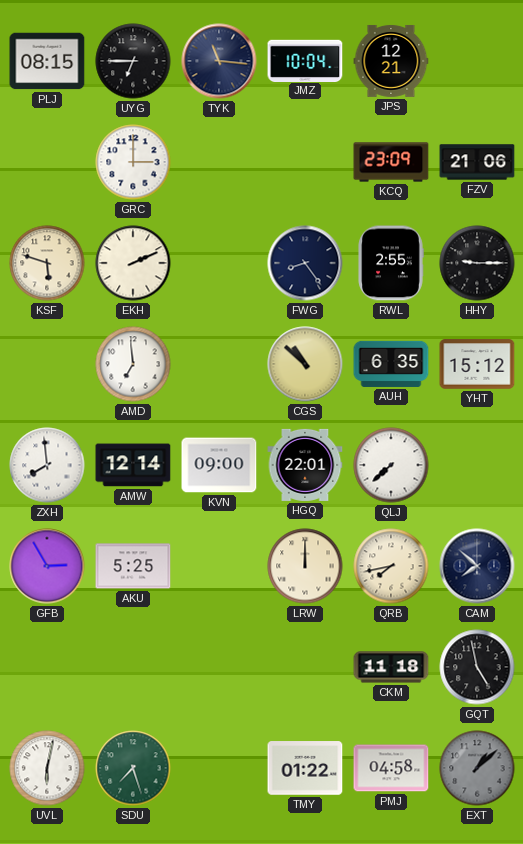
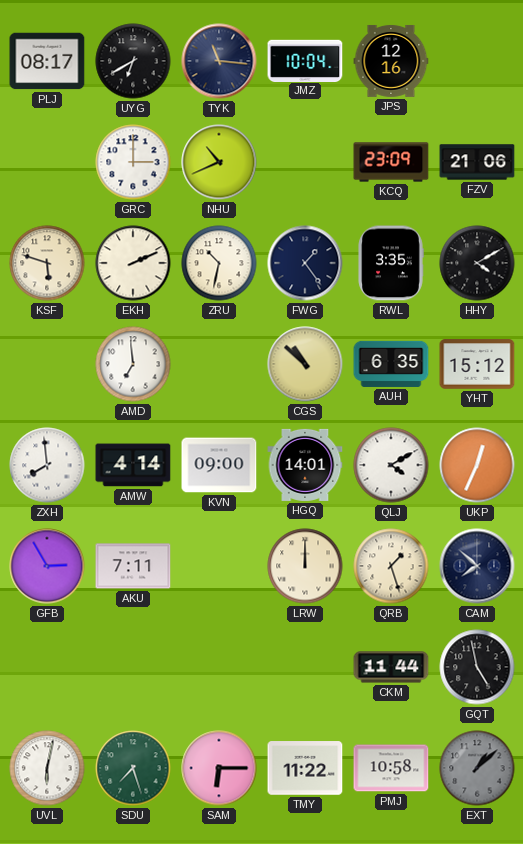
PLJ: 08:15 -> 08:17
UYG: 6:45 -> 6:40
JPS: 12:21 -> 12:16
NHU: none -> 10:41
ZRU: none -> 10:32
FWG: 8:24 -> 1:24
RWL: 2:55 -> 3:35
HHY: 9:15 -> 4:10
AMW: 12:14 -> 4:14
HGQ: 22:01 -> 14:01
QLJ: 7:38 -> 4:10
UKP: none -> 12:34
AKU: 5:25 -> 7:11
QRB: 7:43 -> 1:27
CKM: 11:18 -> 11:44
SAM: none -> 6:15
TMY: 01:22 -> 11:22
PMJ: 04:58 -> 10:58
